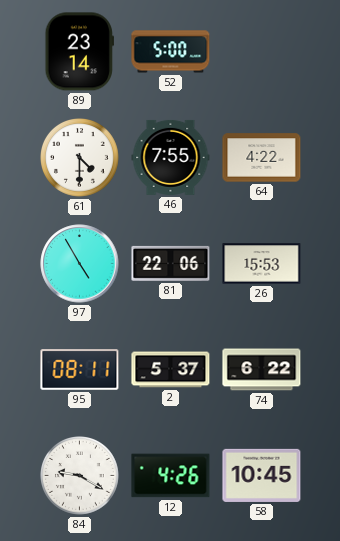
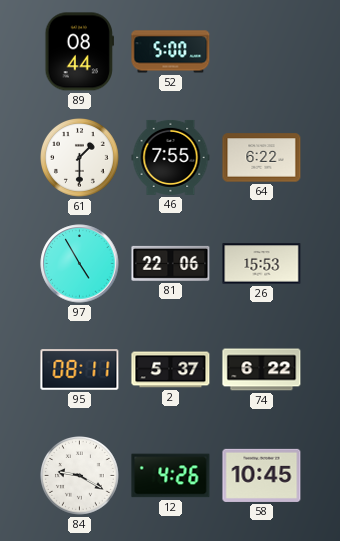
89: 23:14 -> 08:44
61: 4:30 -> 1:30
64: 4:22 -> 6:22
